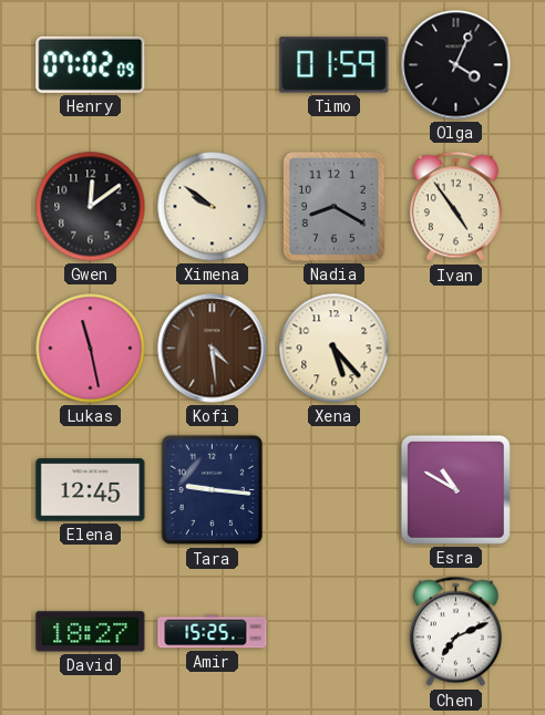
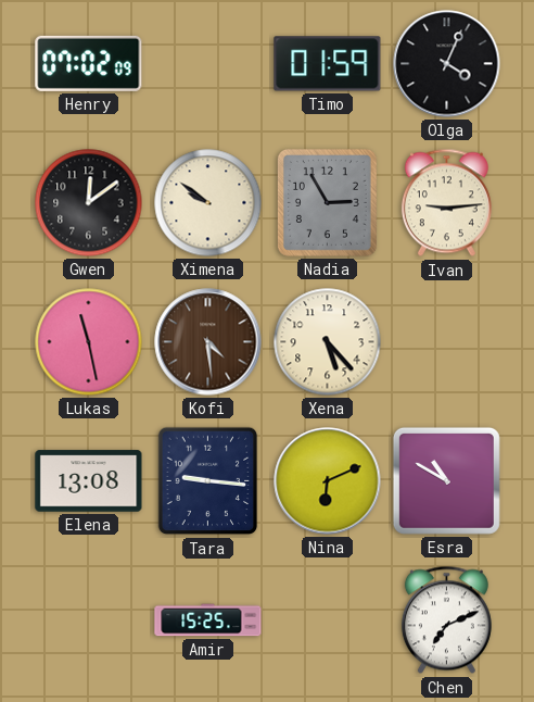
Nadia: 8:20 -> 2:55
Ivan: 4:54 -> 9:14
Elena: 12:45 -> 13:08
Nina: none -> 6:11
David: 18:27 -> none
